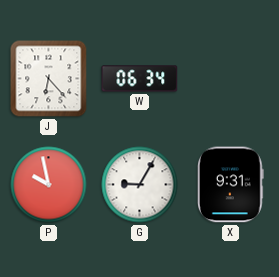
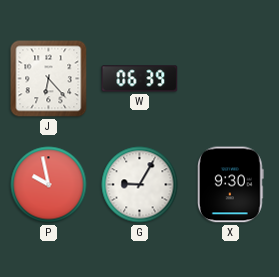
W: 06:34 -> 06:39
X: 9:31 -> 9:30
